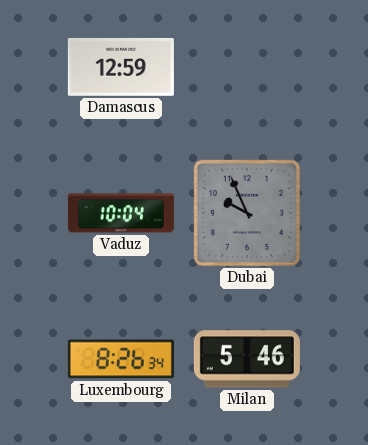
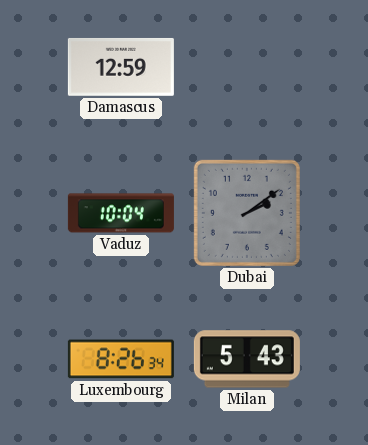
Dubai: 9:56 -> 2:09
Milan: 5:46 -> 5:43
